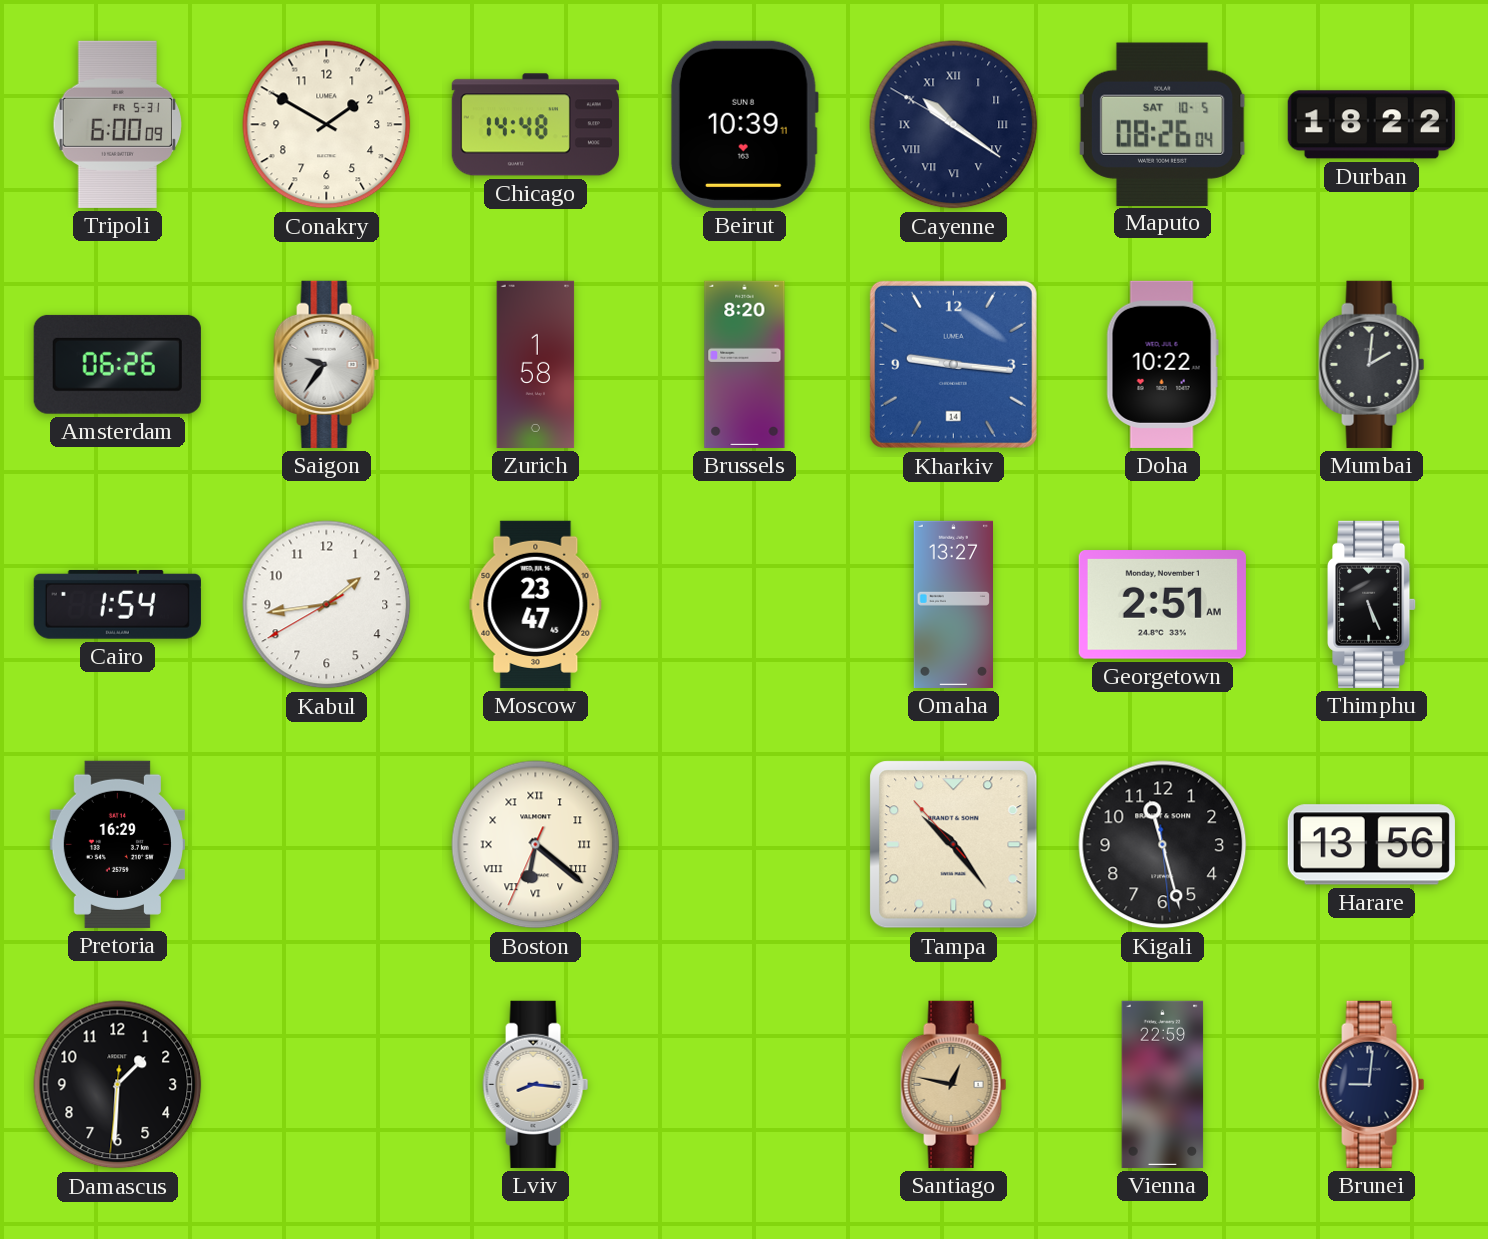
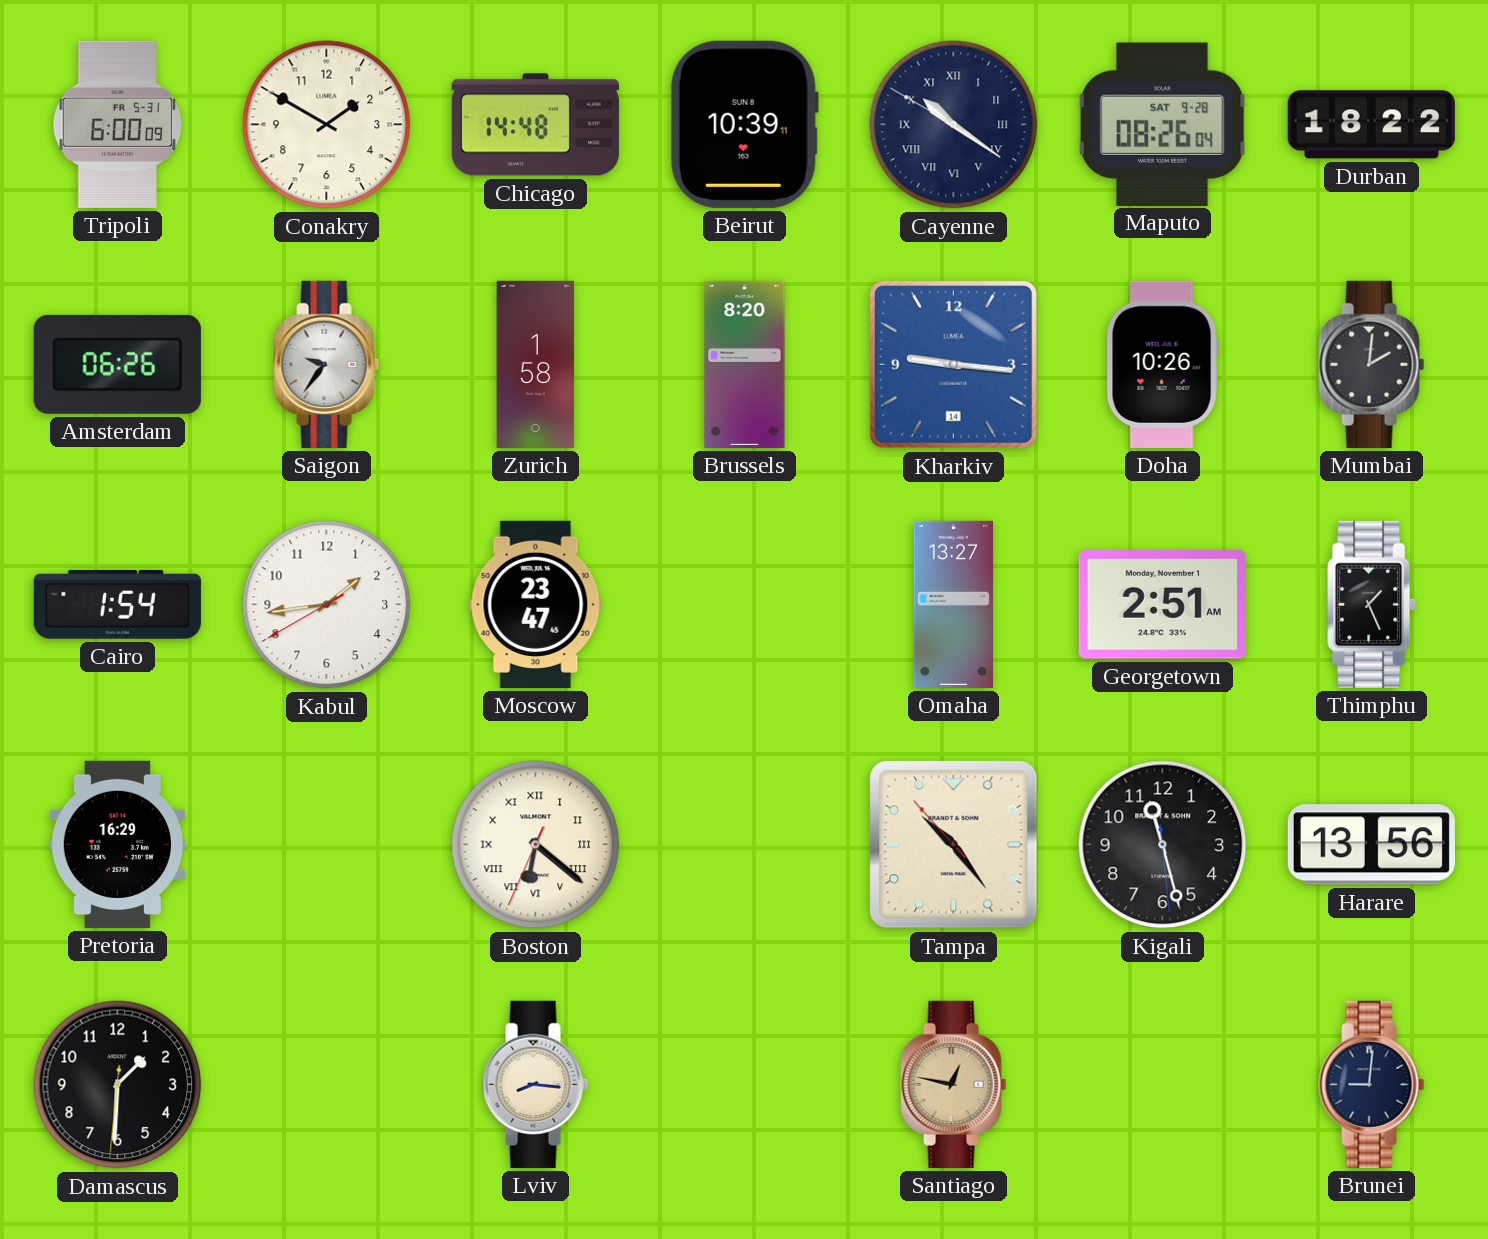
Maputo date: SAT 10-5 -> SAT 9-28
Doha: 10:22 -> 10:26
Thimphu: 5:26 -> 1:26
Vienna: 22:59 -> none
